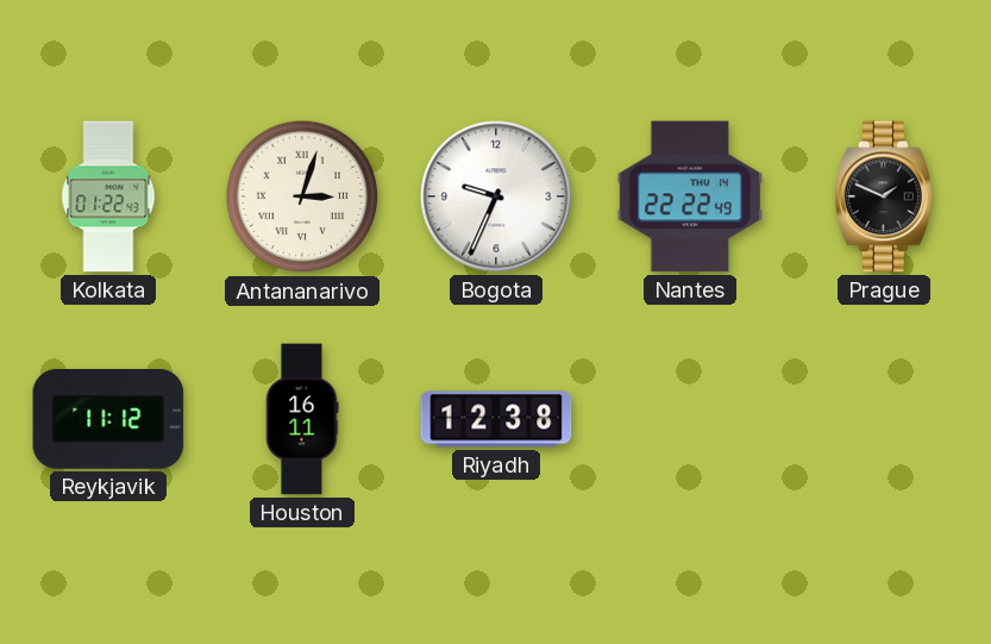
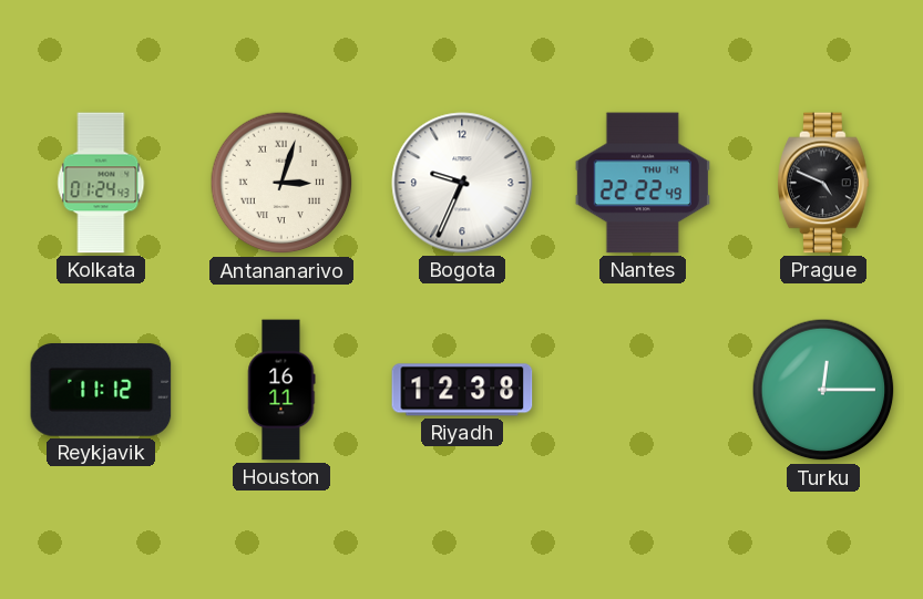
Kolkata: 01:22 -> 01:24
Prague: 1:49 -> 4:49
Turku: none -> 12:15
